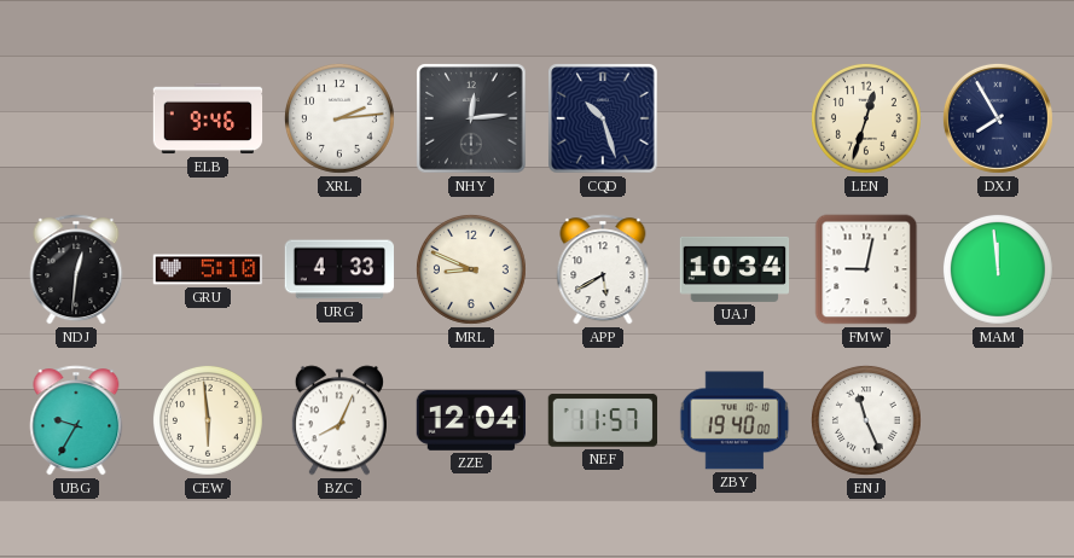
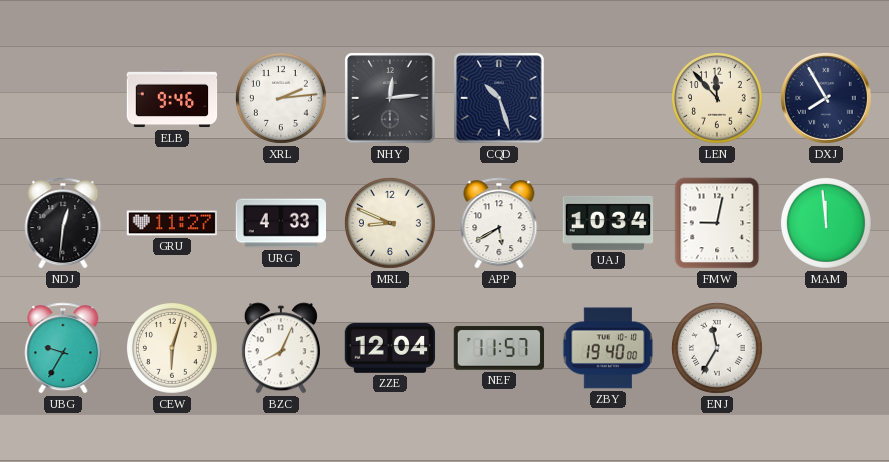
LEN: 12:33 -> 11:53
GRU: 5:10 -> 11:27
CEW: 5:59 -> 6:03
ENJ: 11:26 -> 11:35
